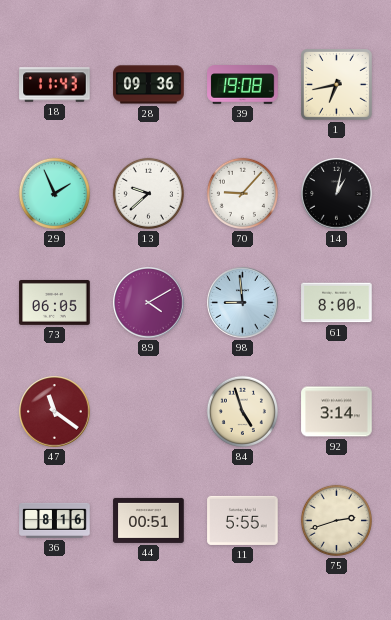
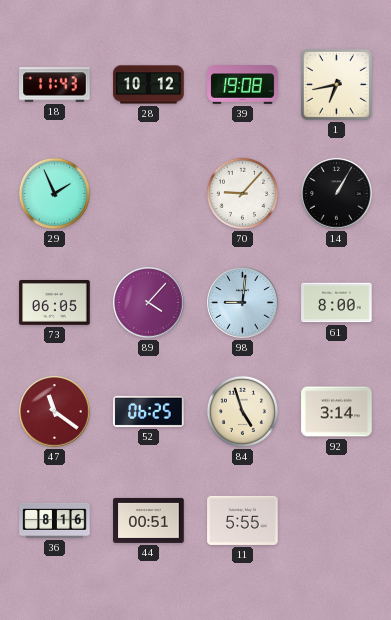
28: 09:36 -> 10:12
13: 9:38 -> none
14: 1:02 -> 1:05
89: 4:10 -> 4:07
98: 8:59 -> 9:01
52: none -> 06:25
75: 2:42 -> none
